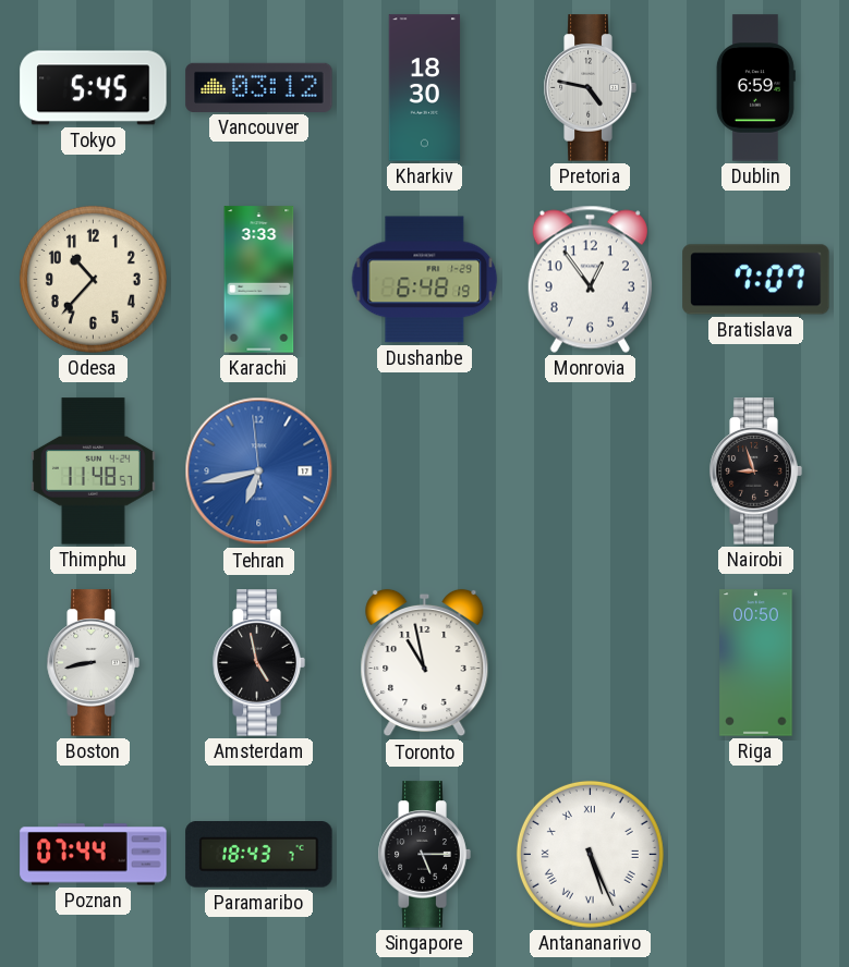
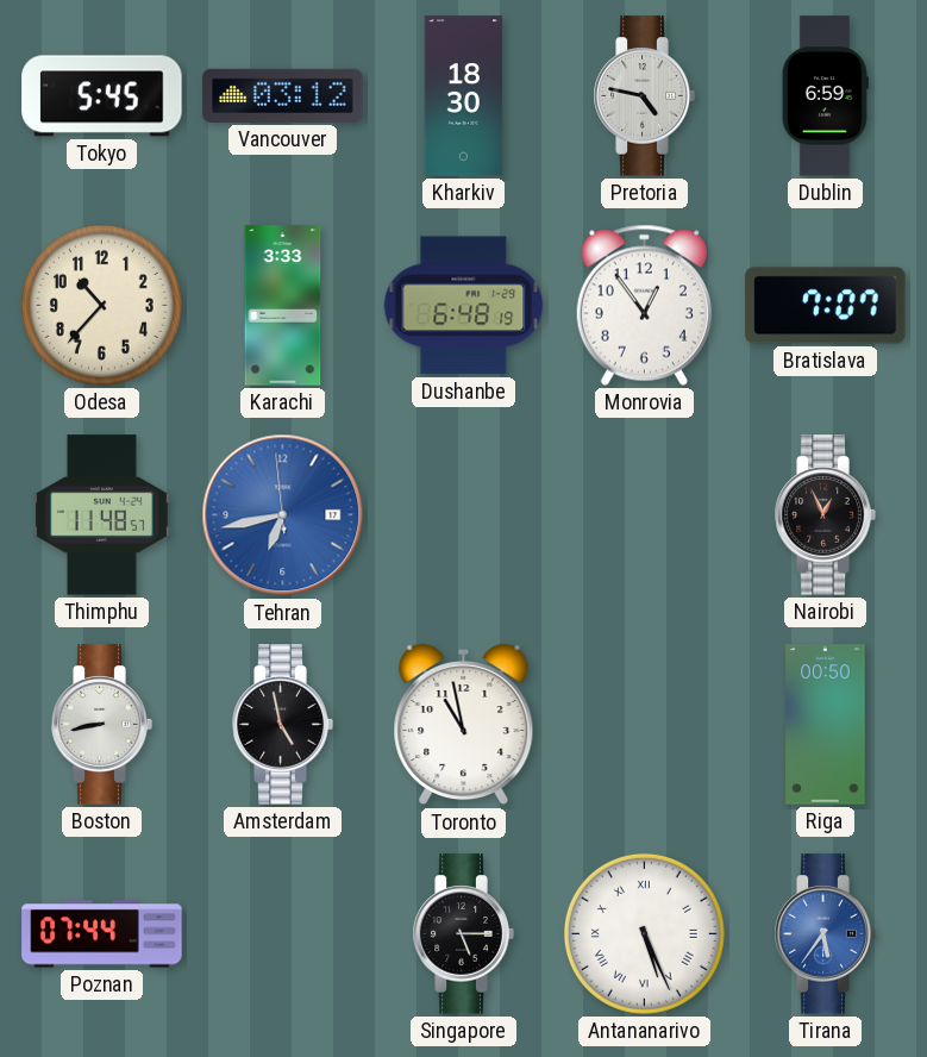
Nairobi: 8:57 -> 12:56
Paramaribo: 18:43 -> none
Tirana: none -> 5:36
